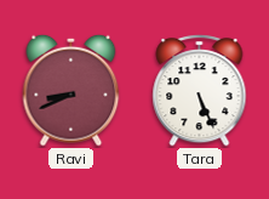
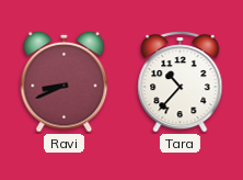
Tara: 5:26 -> 10:37
